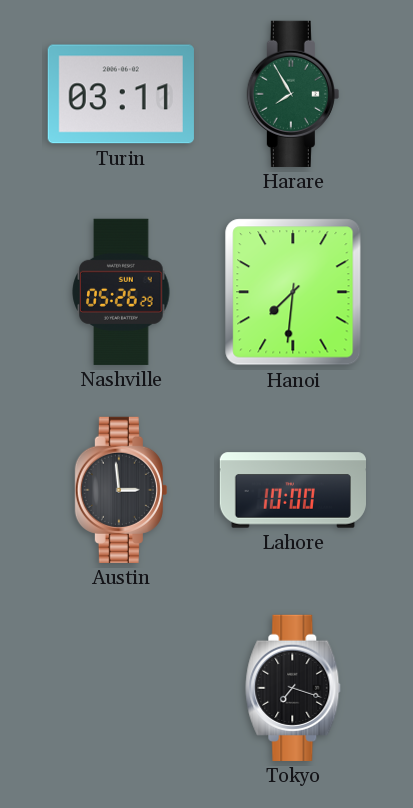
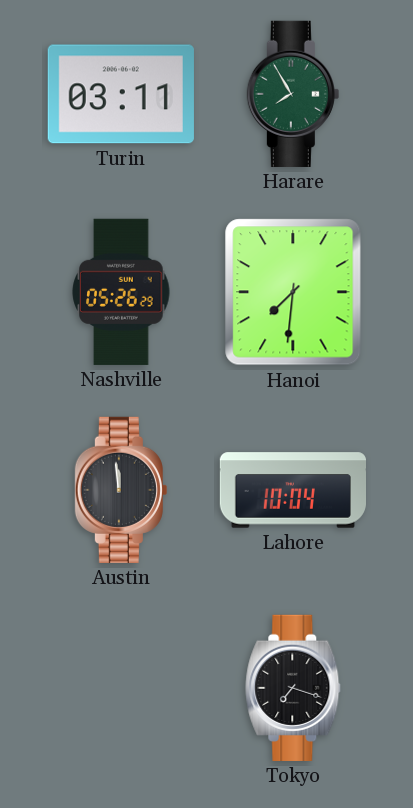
Austin: 2:59 -> 11:59
Lahore: 10:00 -> 10:04
